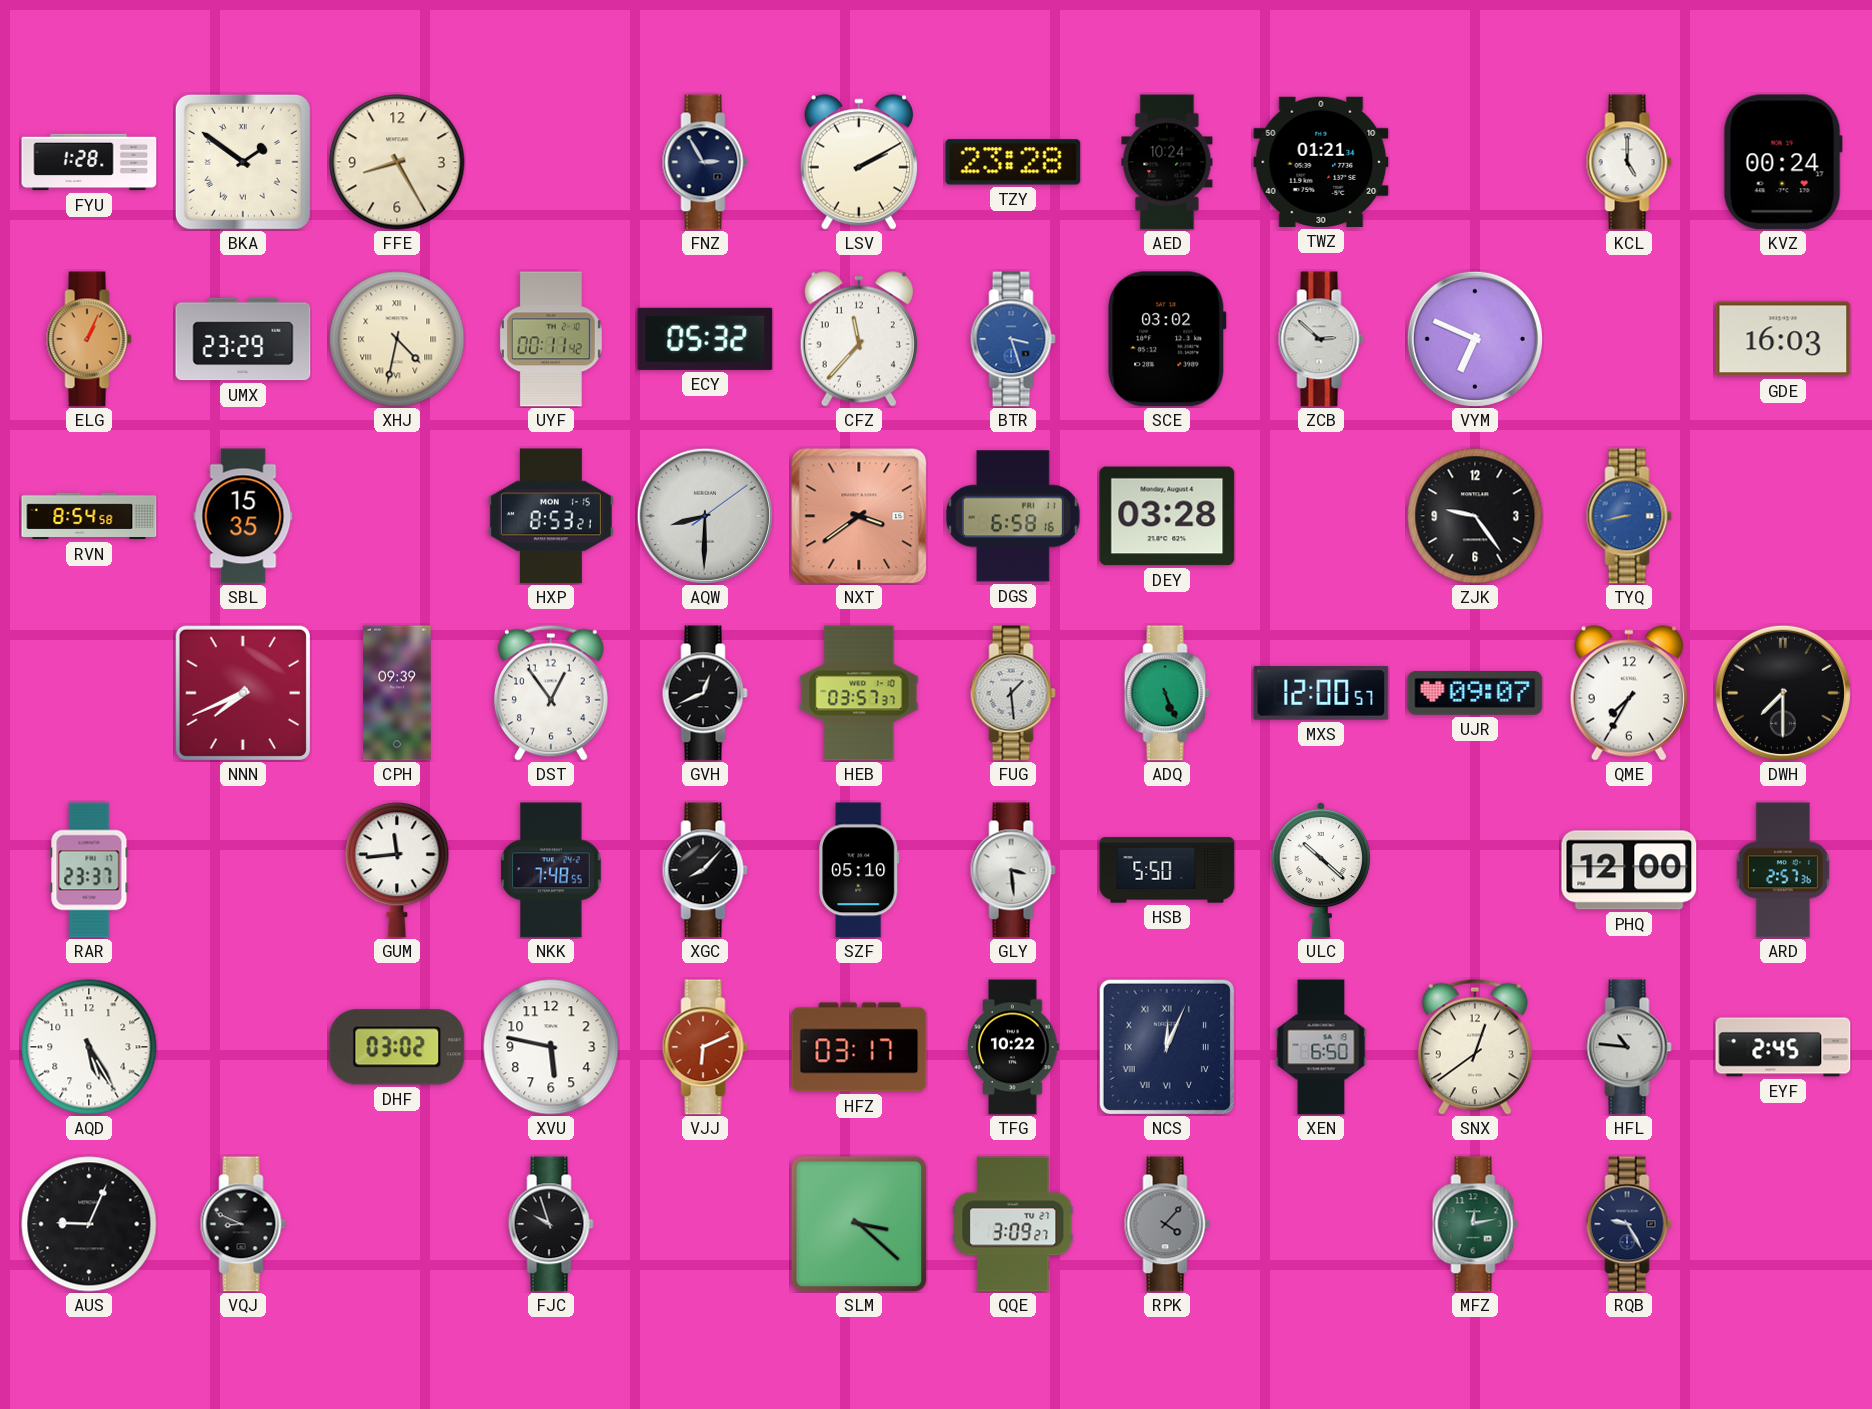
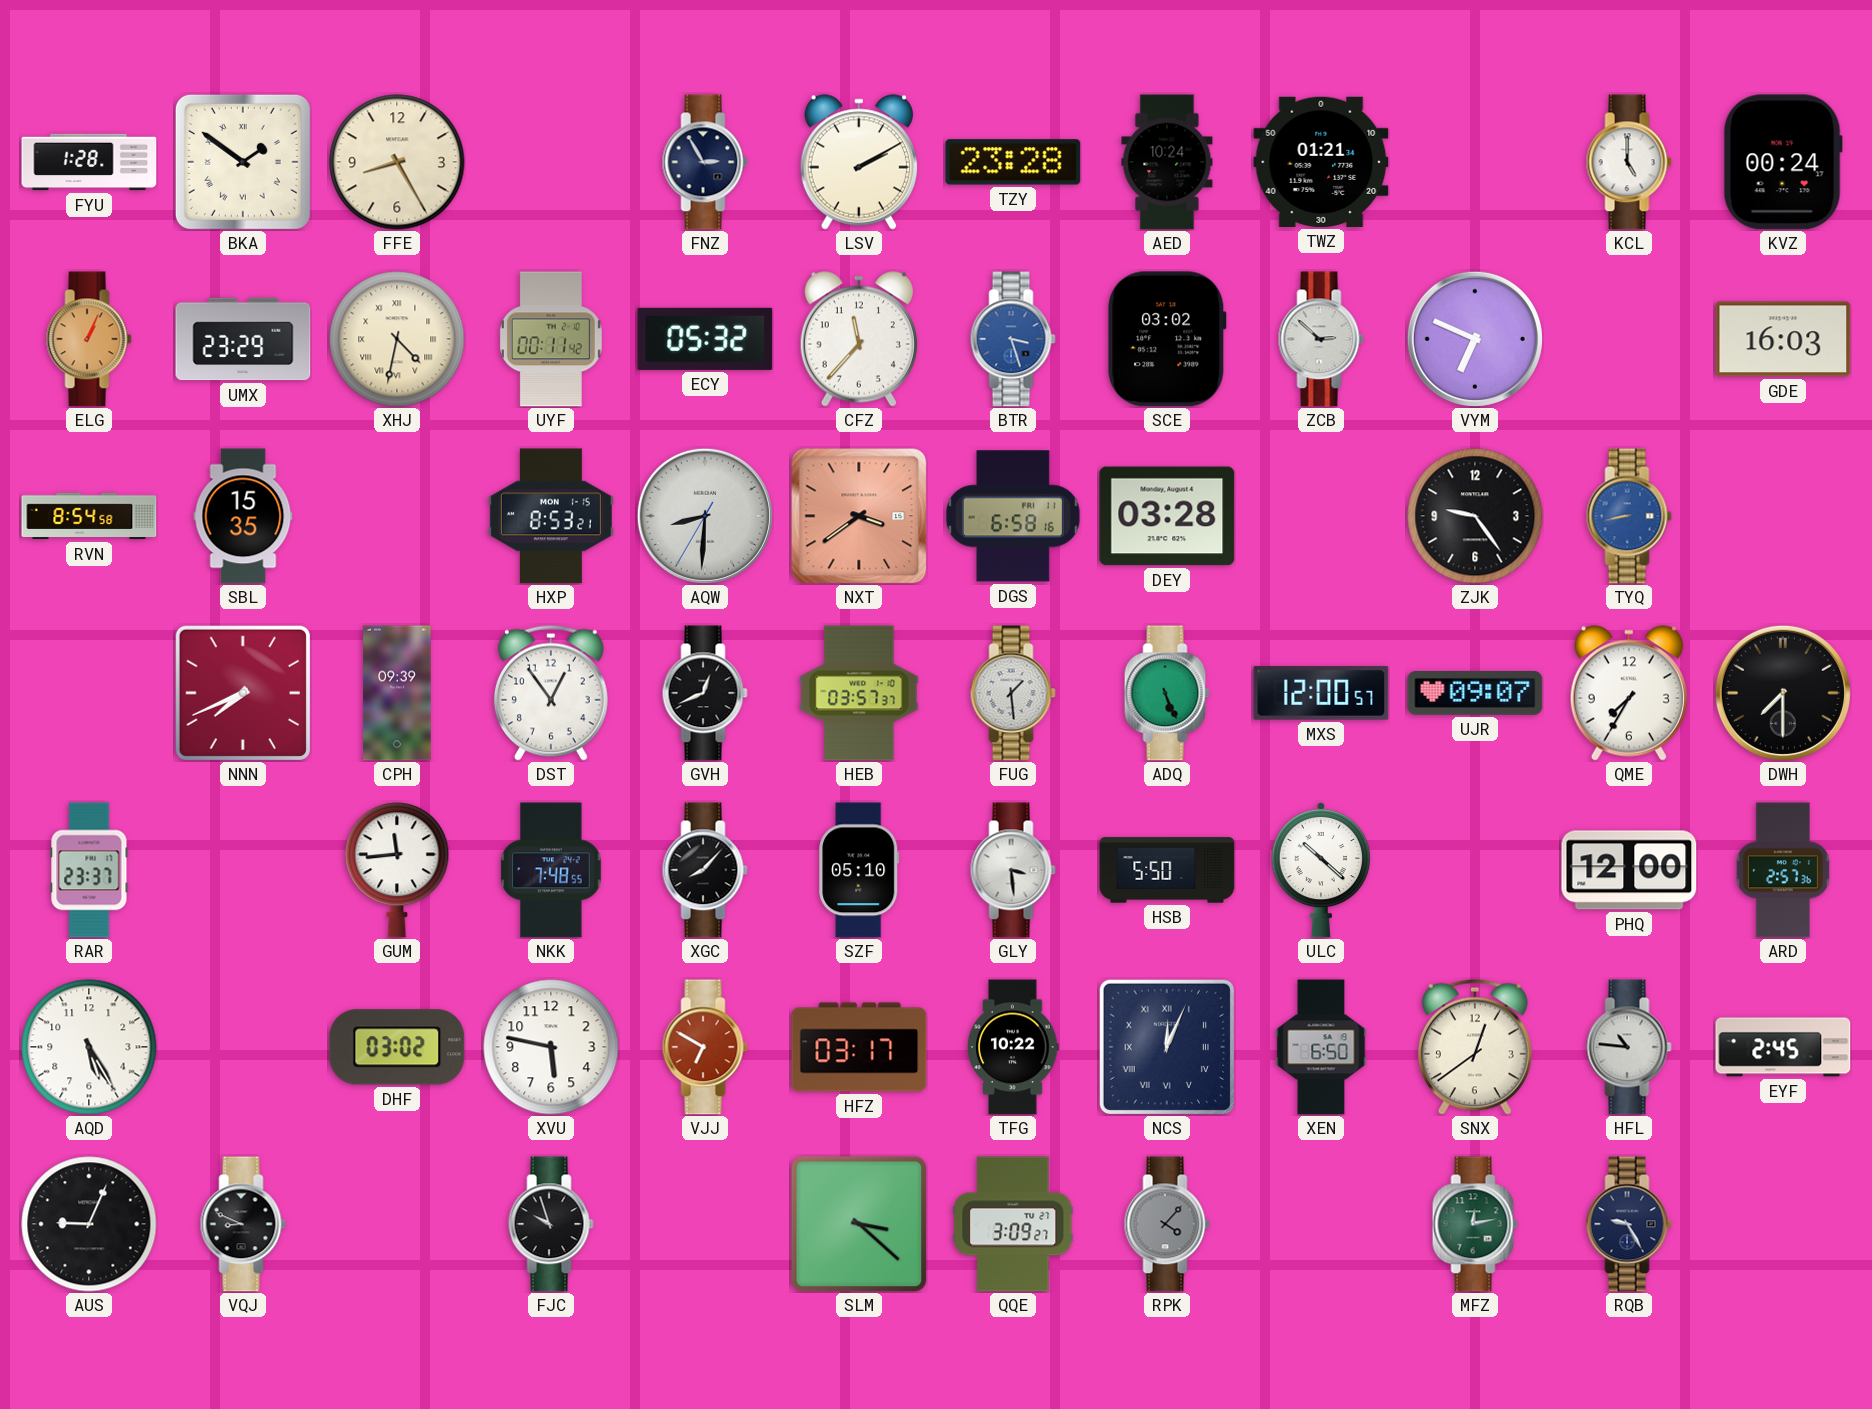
AQW: 8:30:09 -> 8:30:35
VJJ: 6:11 -> 6:50
